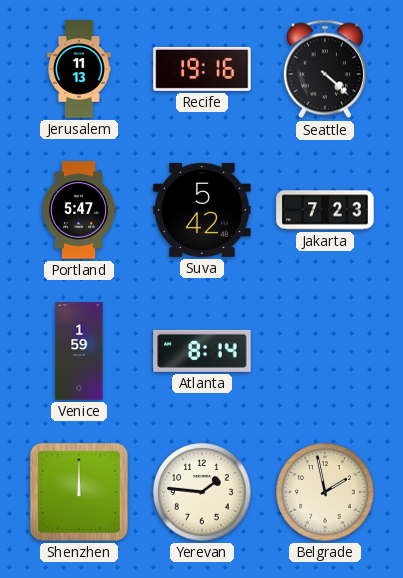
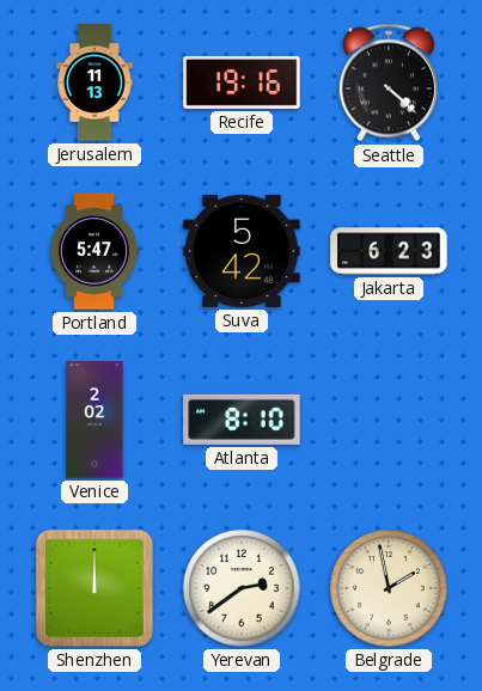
Jakarta: 7:23 -> 6:23
Venice: 1:59 -> 2:02
Atlanta: 8:14 -> 8:10
Yerevan: 1:46 -> 2:39
